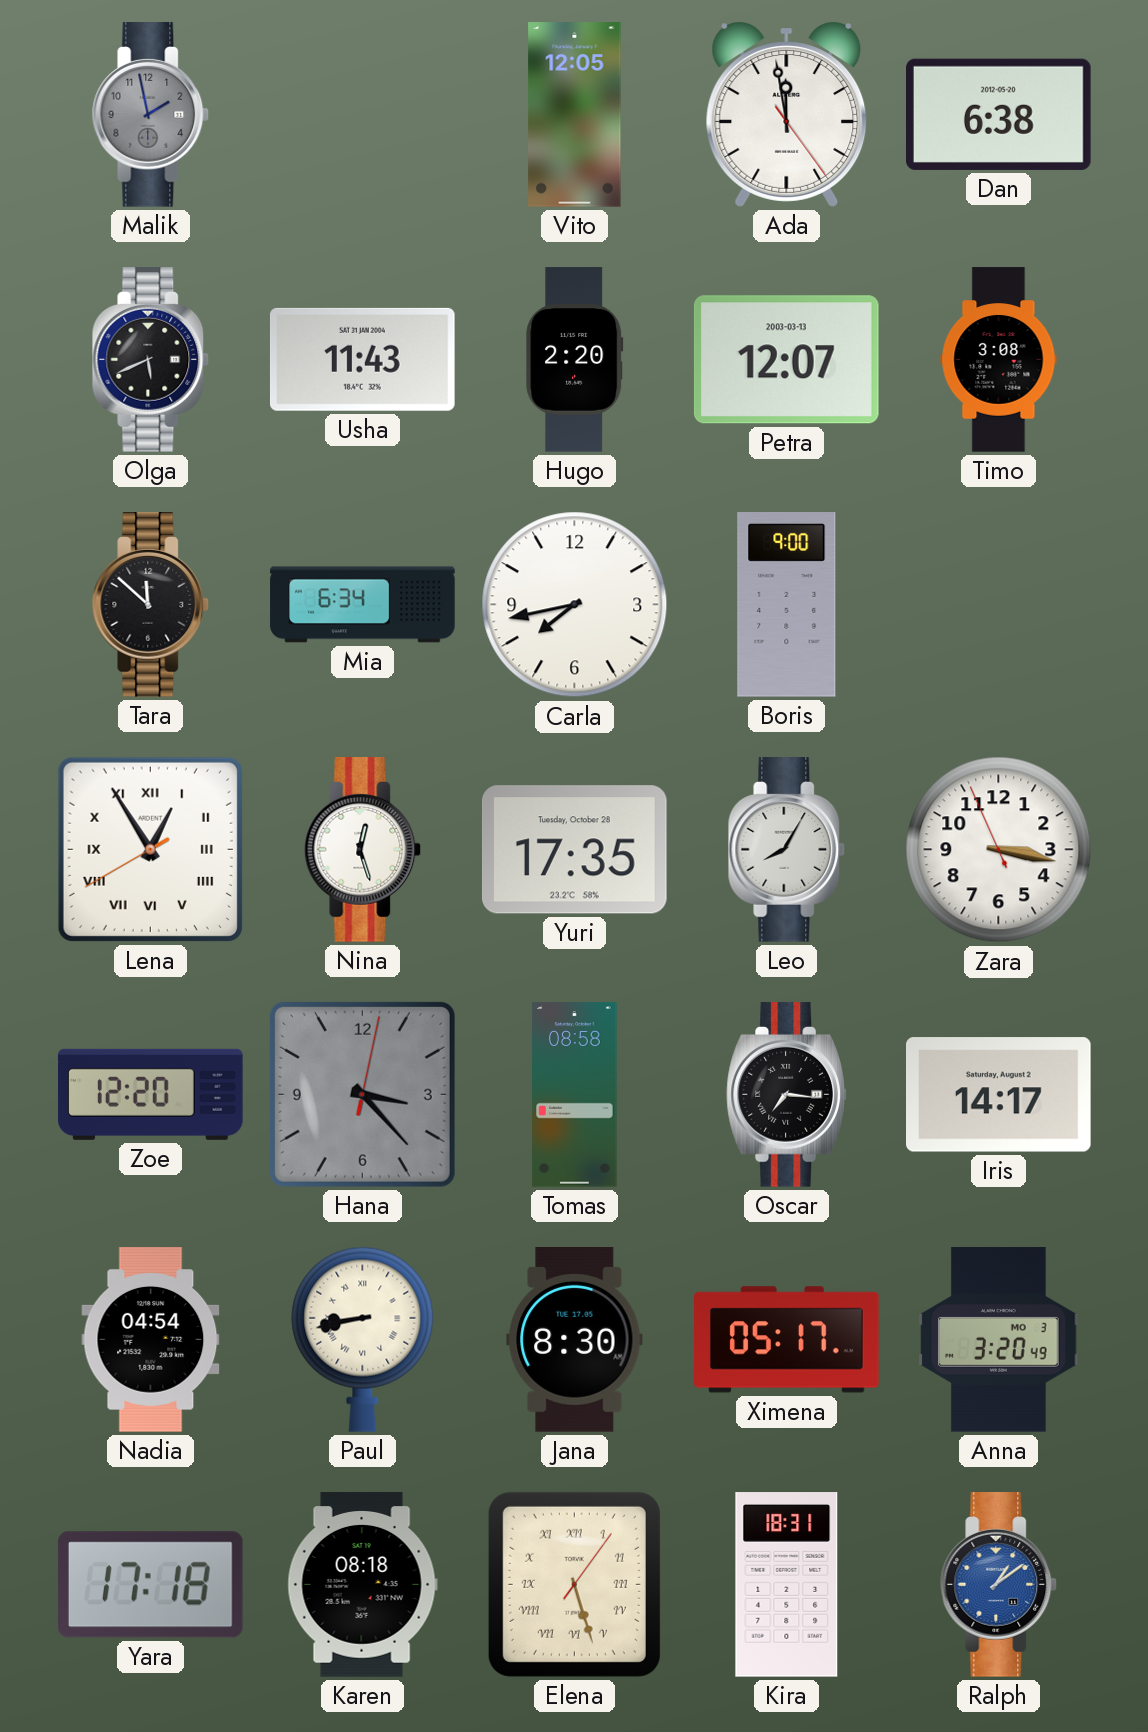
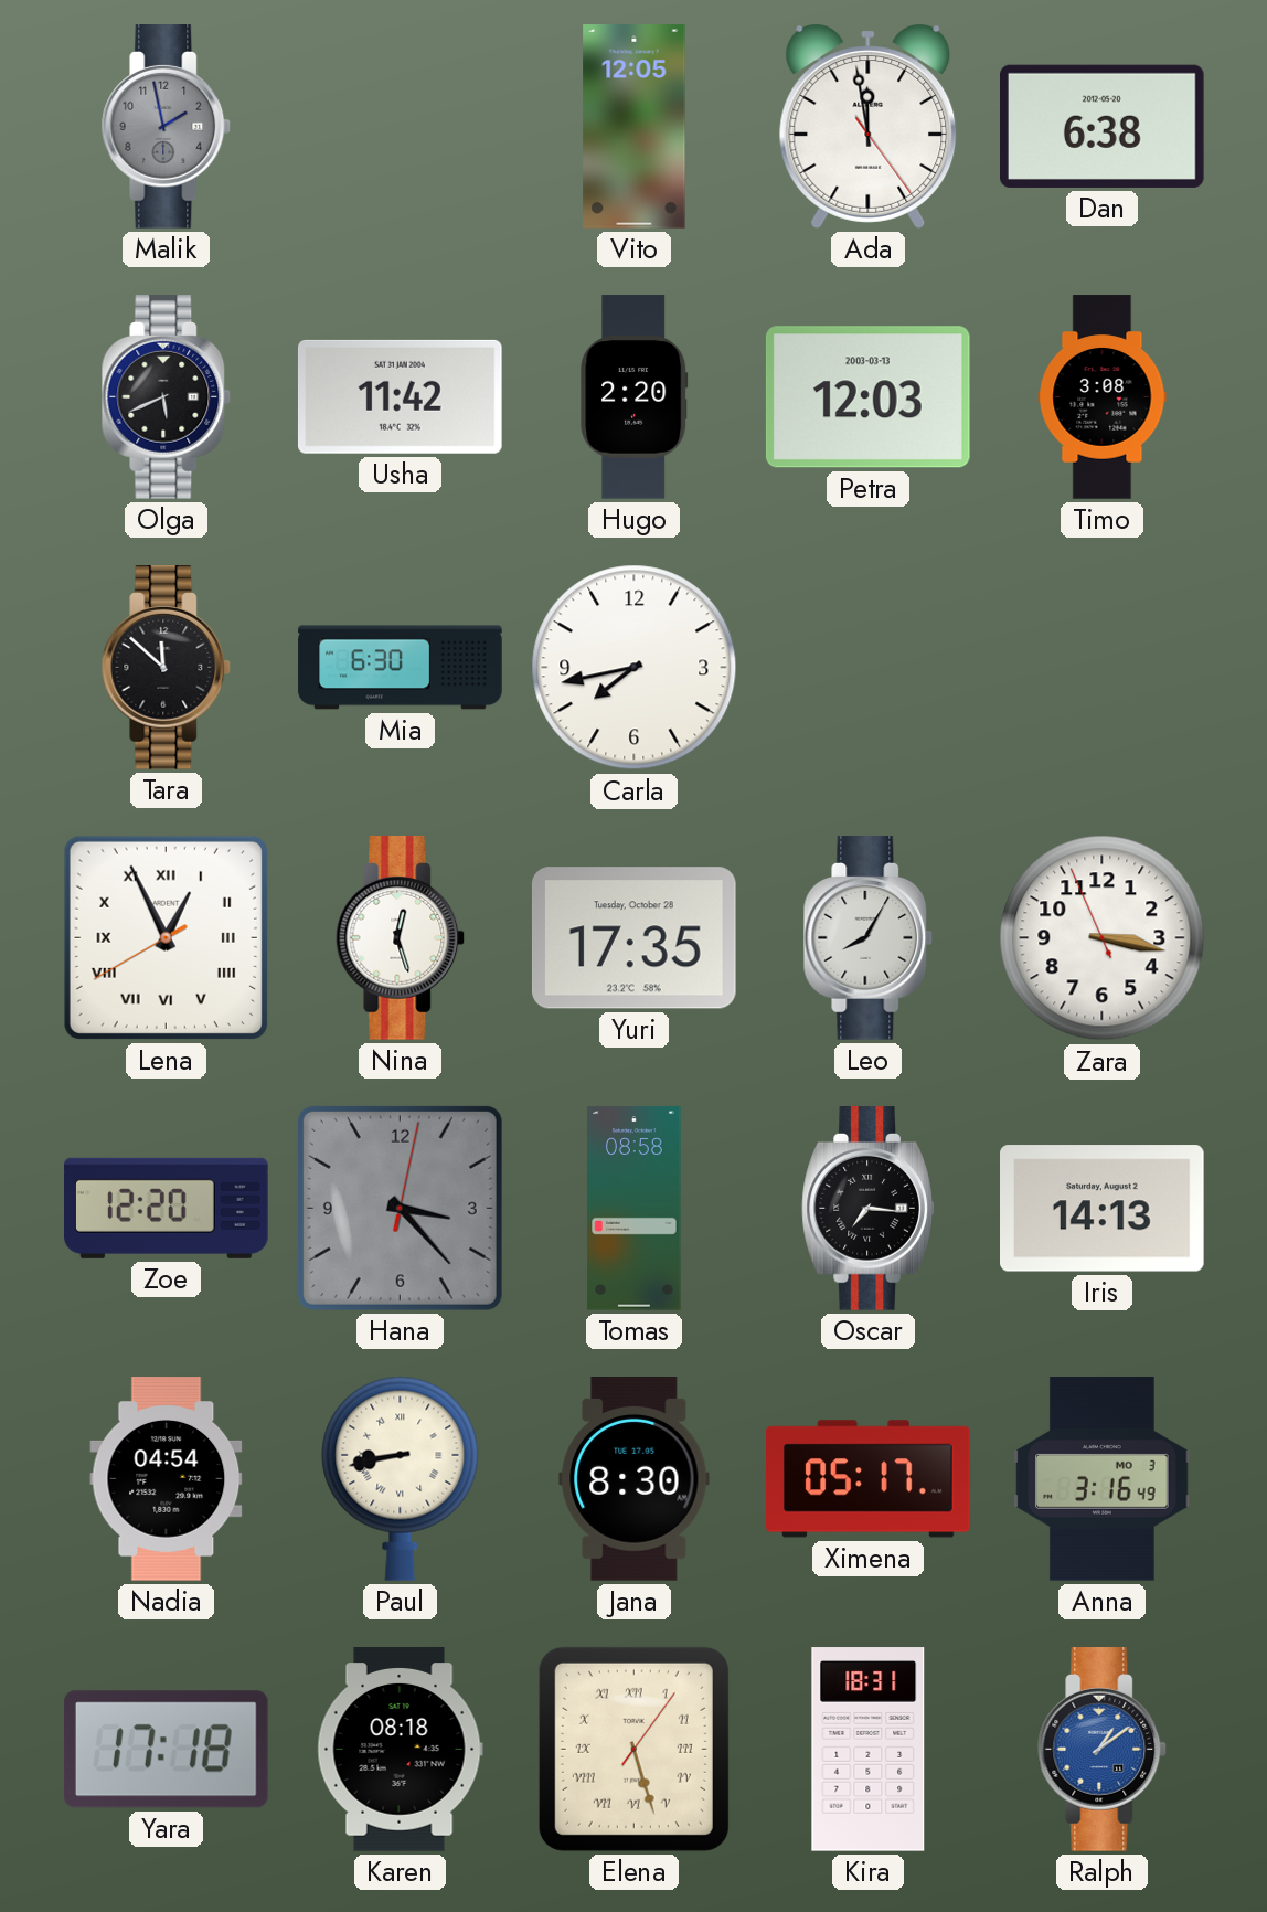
Usha: 11:43 -> 11:42
Petra: 12:07 -> 12:03
Mia: 6:34 -> 6:30
Boris: 9:00 -> none
Lena: 12:54 -> 12:55
Iris: 14:17 -> 14:13
Anna: 3:20 -> 3:16
